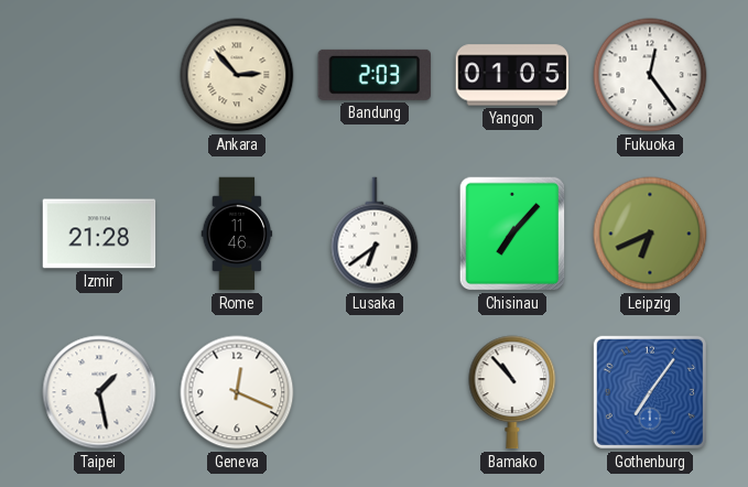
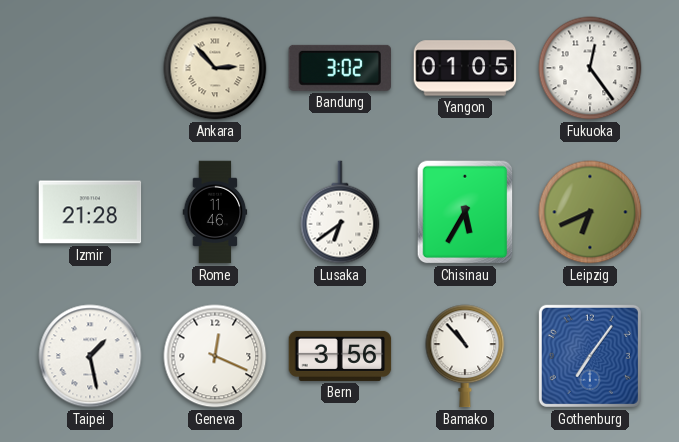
Bandung: 2:03 -> 3:02
Chisinau: 7:07 -> 5:35
Bern: none -> 3:56
